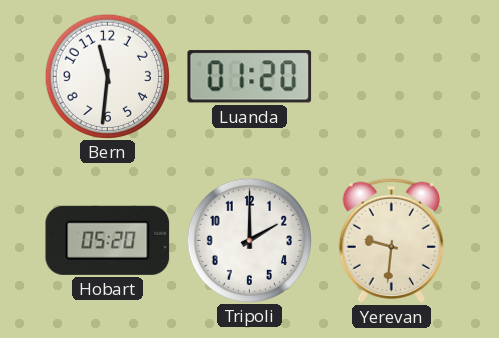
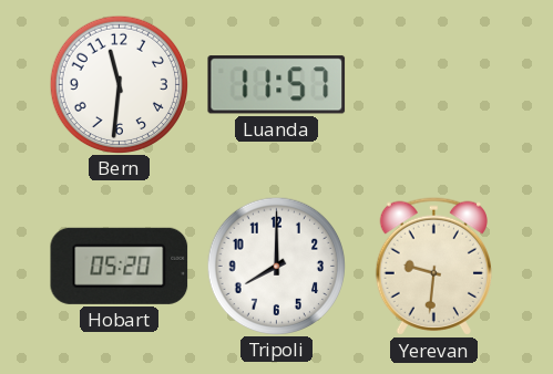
Luanda: 01:20 -> 11:57
Tripoli: 2:00 -> 8:00
